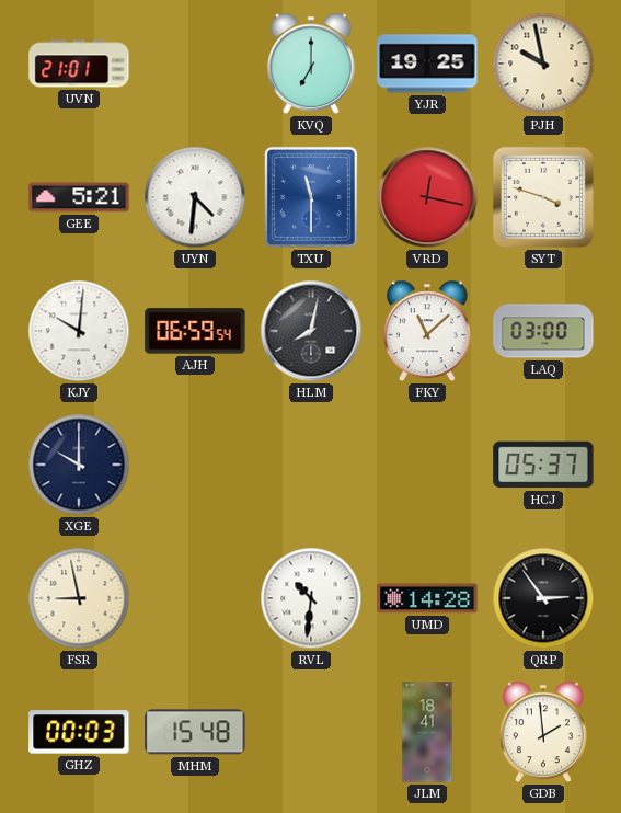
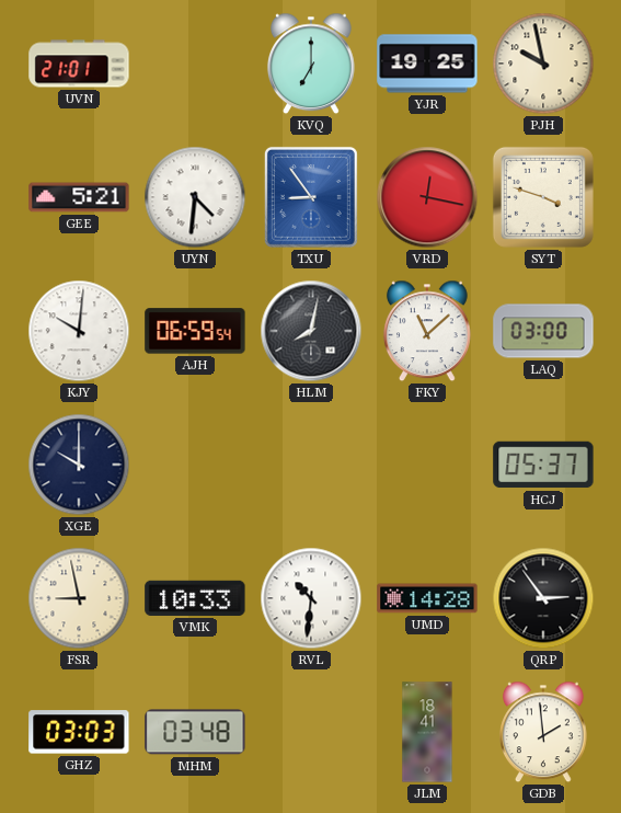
TXU: 11:30 -> 8:54
VMK: none -> 10:33
GHZ: 00:03 -> 03:03
MHM: 15:48 -> 03:48
